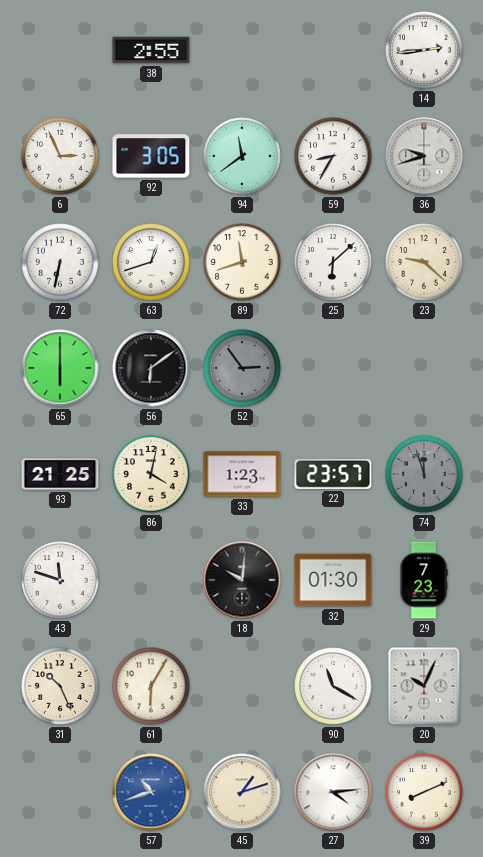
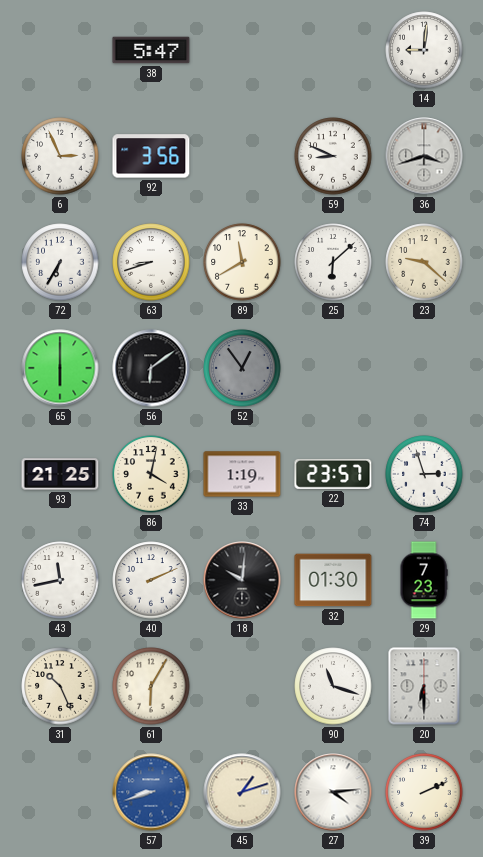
38: 2:55 -> 5:47
14: 2:44 -> 9:01
92: 3:05 -> 3:56
94: 11:39 -> none
59: 8:35 -> 8:49
36: 9:42 -> 3:42
72: 6:32 -> 6:35
63: 12:42 -> 8:42
89: 11:42 -> 11:40
52: 2:54 -> 12:54
33: 1:23 -> 1:19
74: 11:57 -> 2:57
74 dial: grey -> white
43: 11:48 -> 11:43
40: none -> 2:11
90: 11:20 -> 11:18
20: 10:04 -> 6:30
57: 10:42 -> 8:42
39: 8:11 -> 2:11
